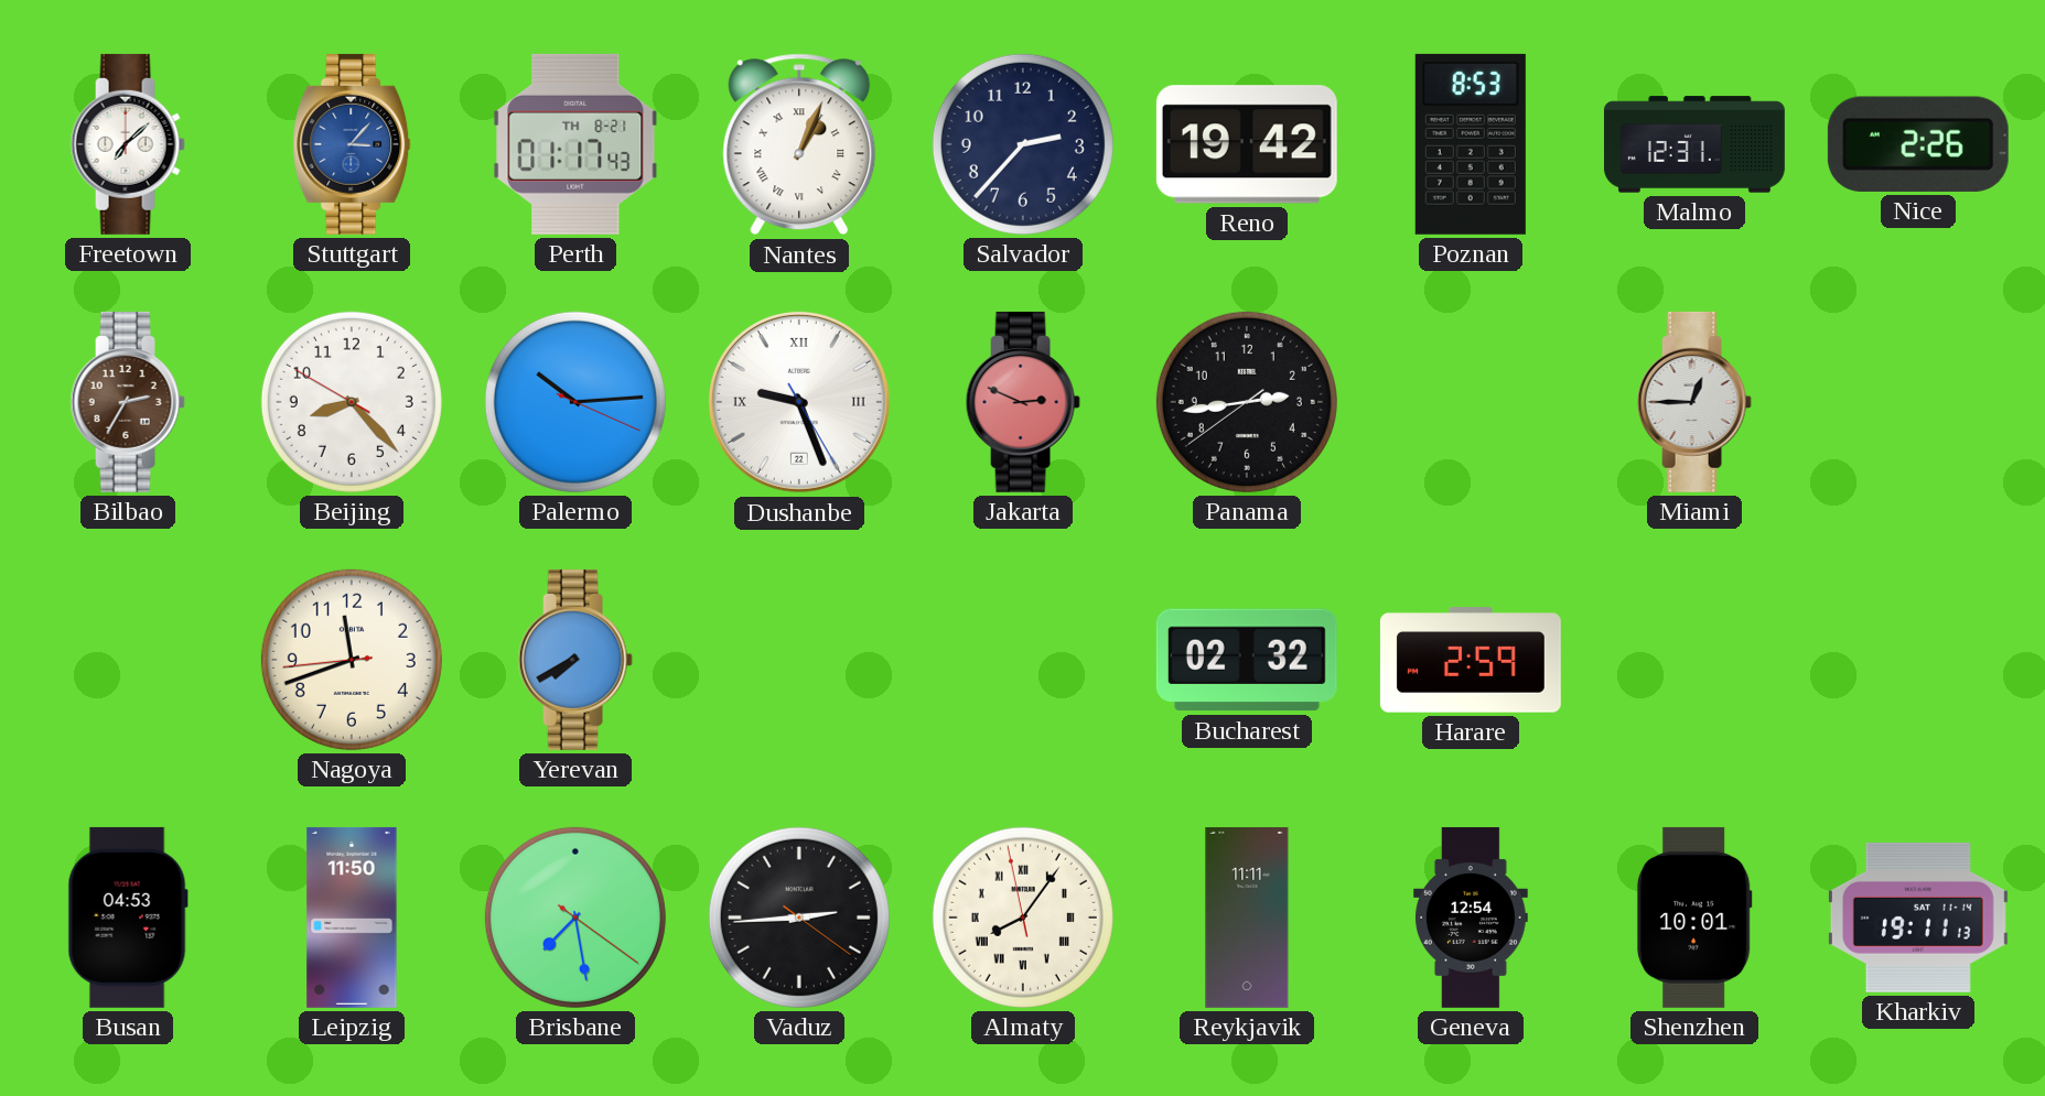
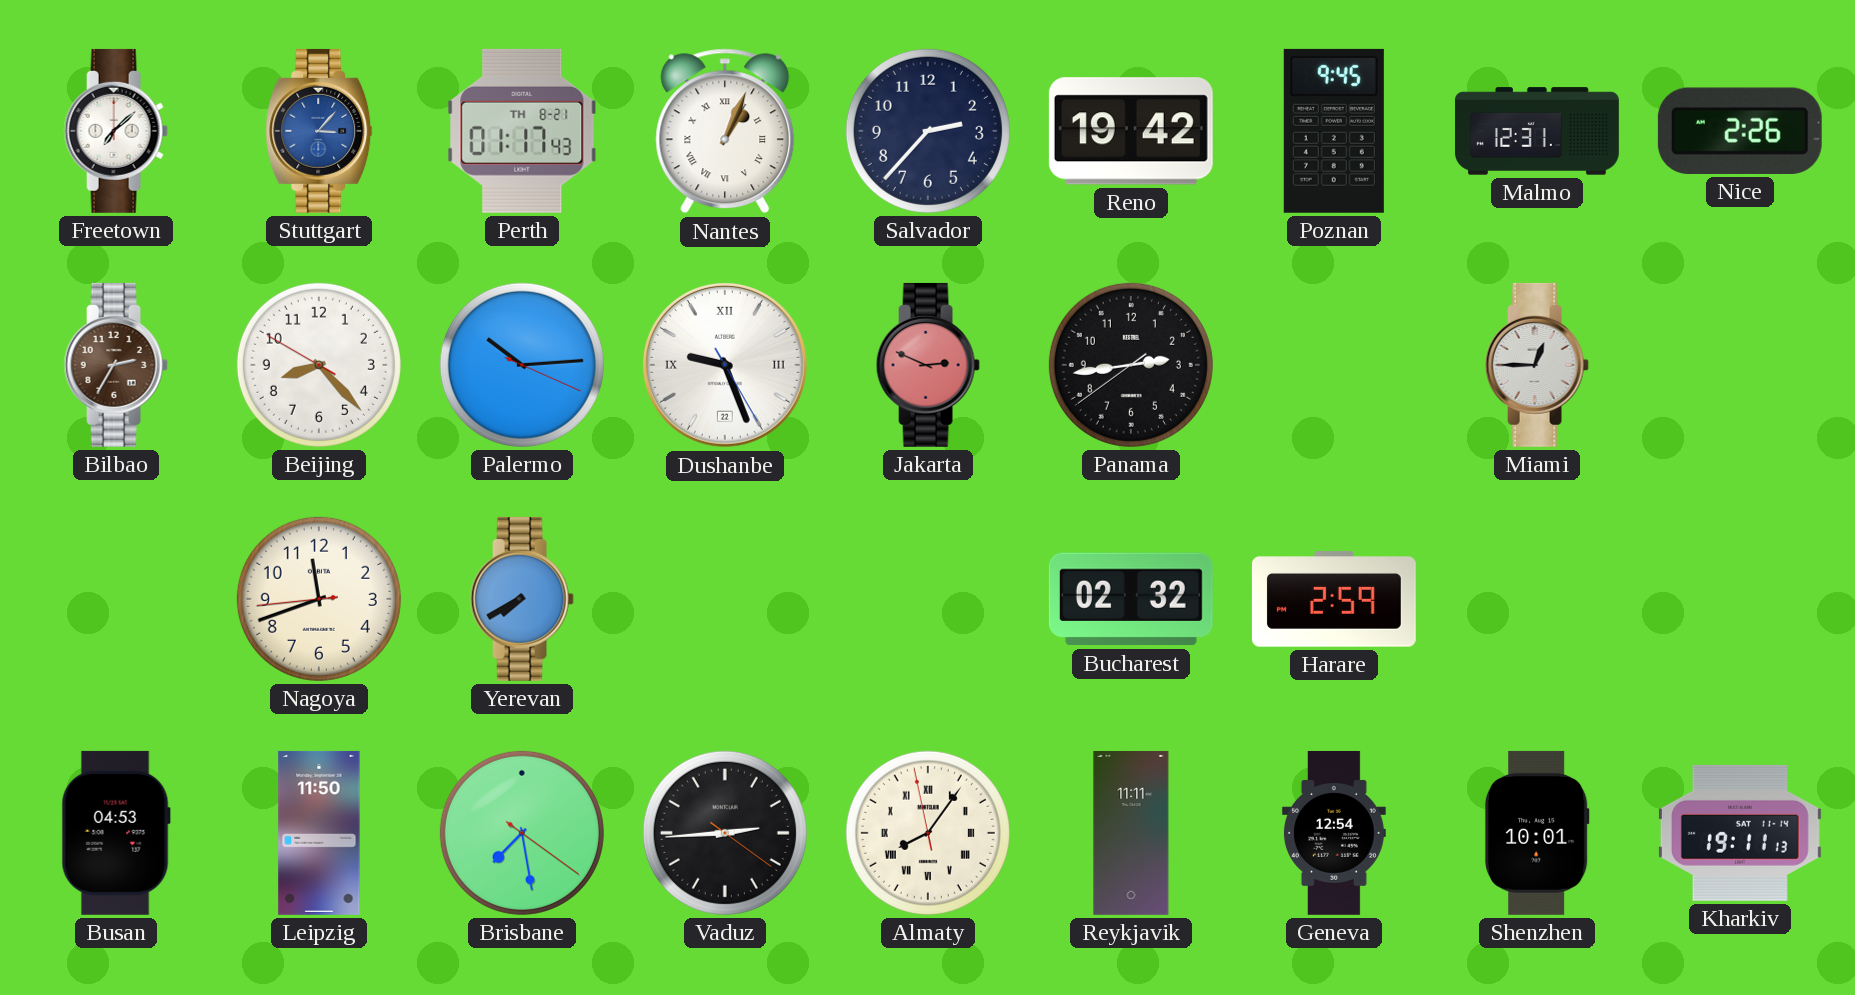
Poznan: 8:53 -> 9:45
